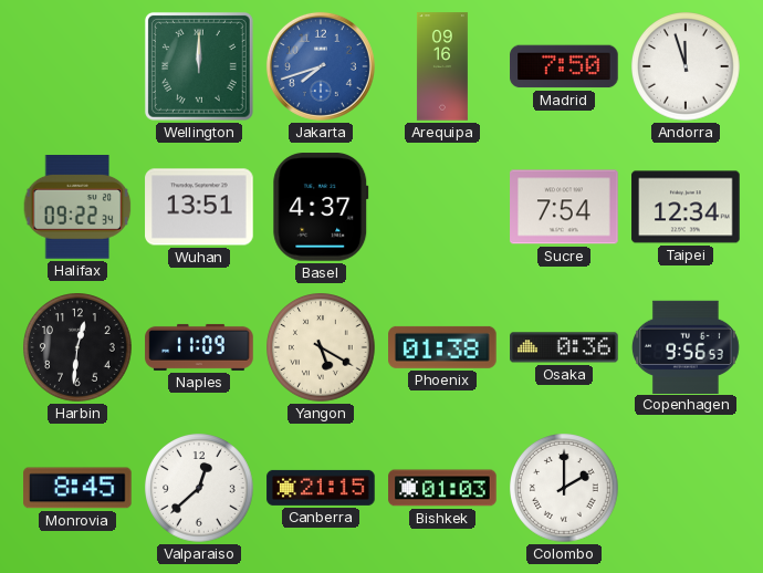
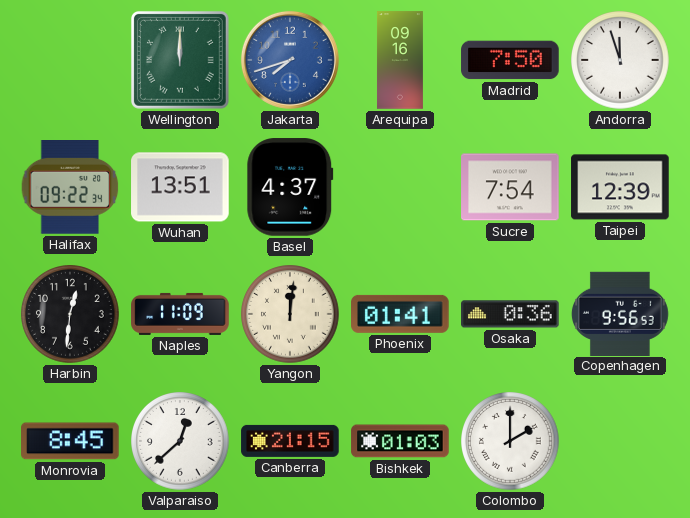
Taipei: 12:34 -> 12:39
Yangon: 5:20 -> 12:01
Phoenix: 01:38 -> 01:41
